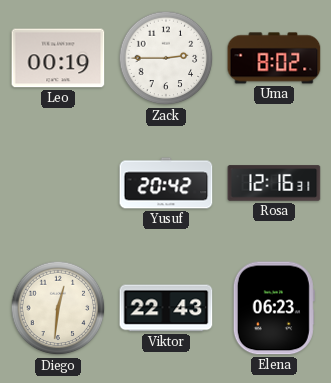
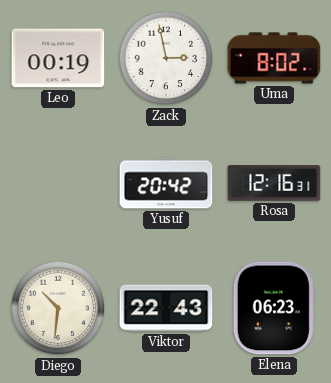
Zack: 2:45 -> 2:58
Diego: 12:31 -> 10:31
